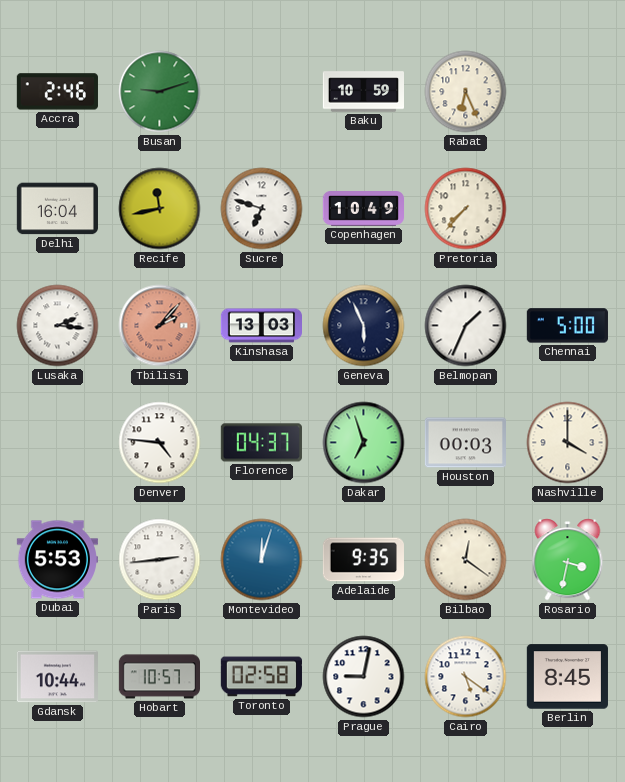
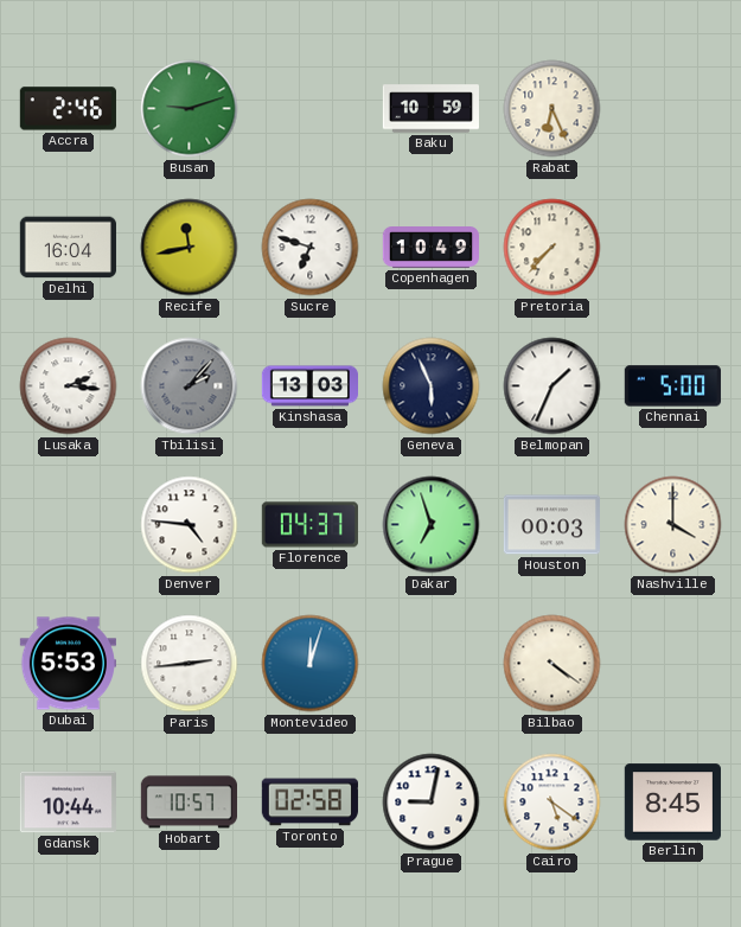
Tbilisi dial: salmon -> grey
Adelaide: 9:35 -> none
Bilbao: 12:21 -> 4:21
Rosario: 3:32 -> none
